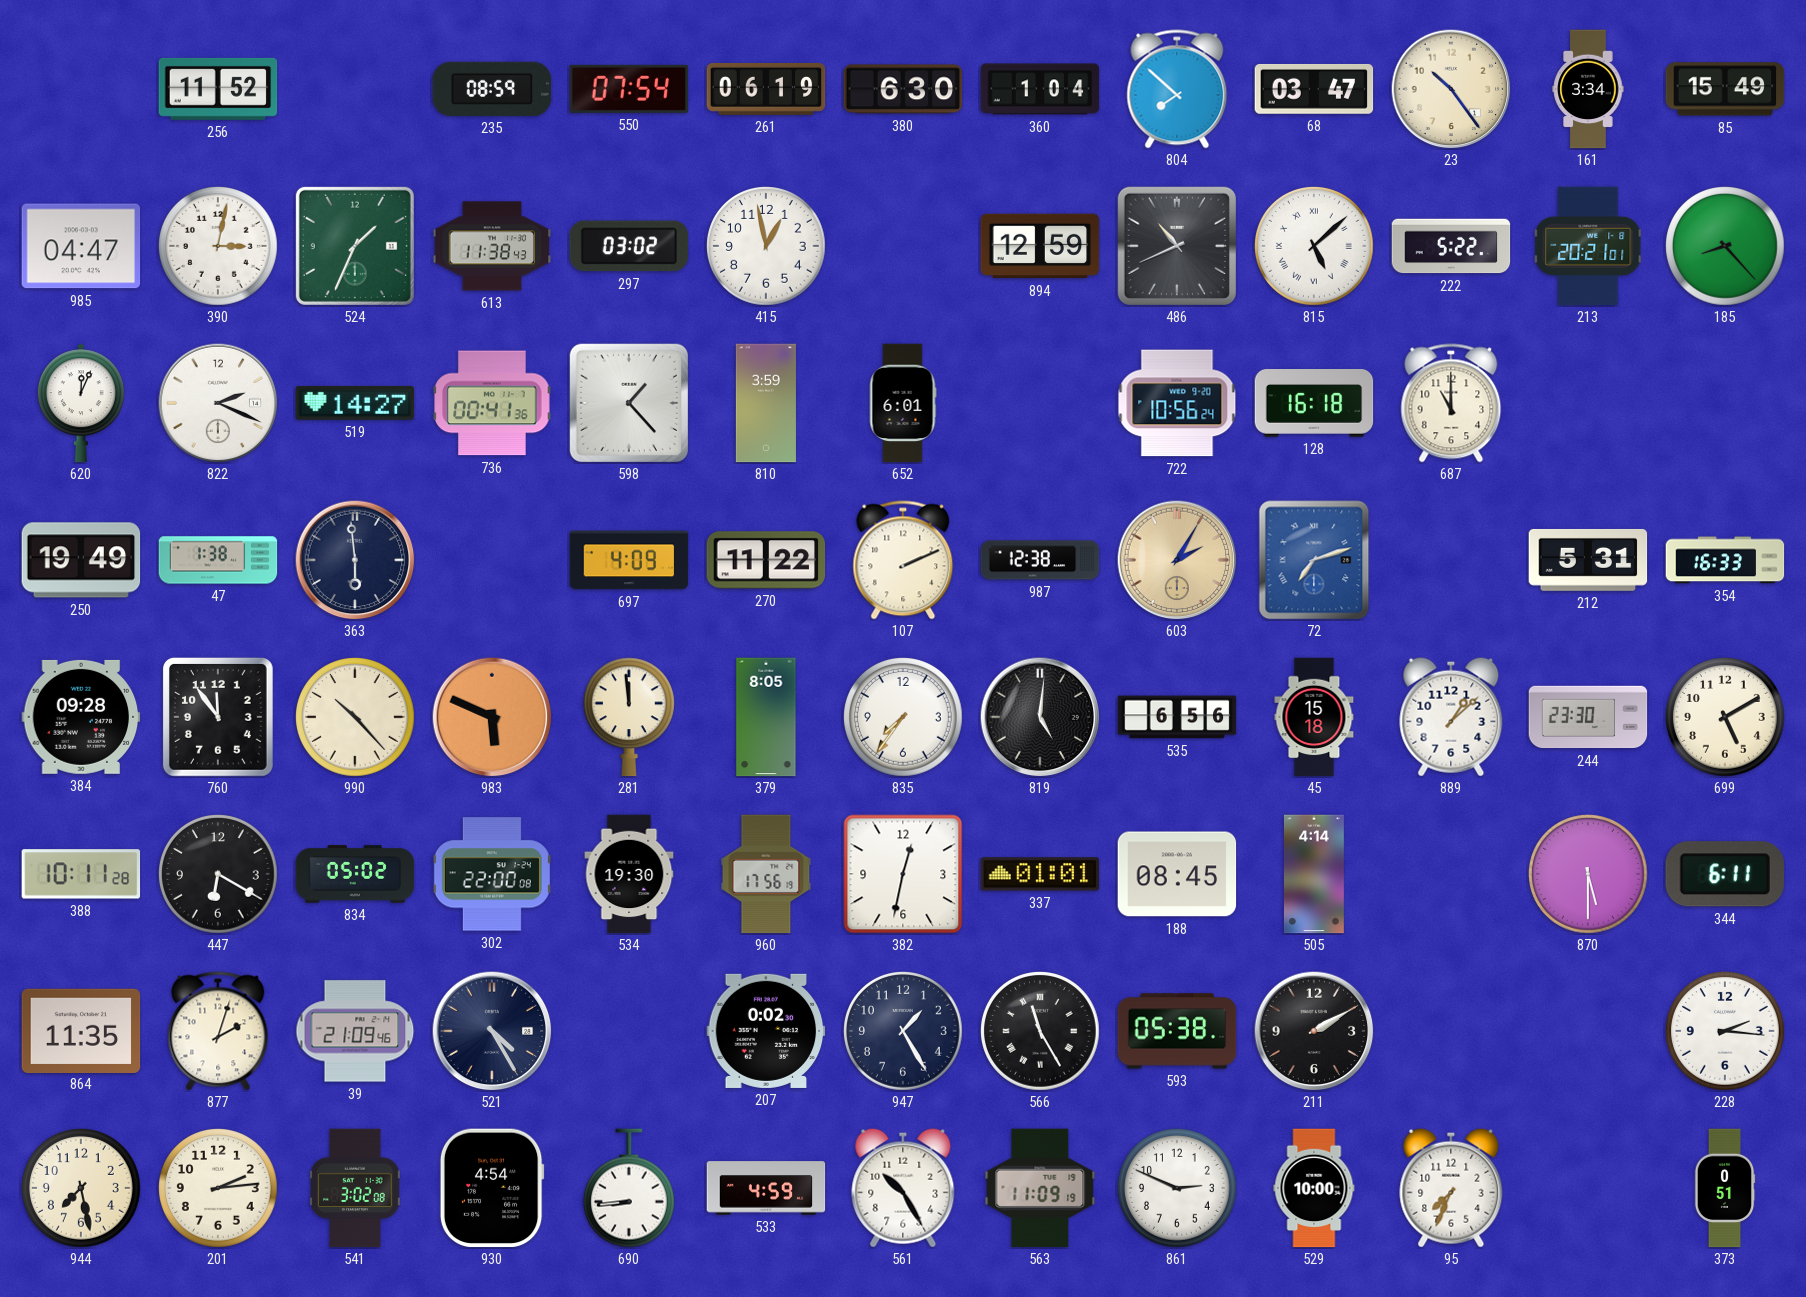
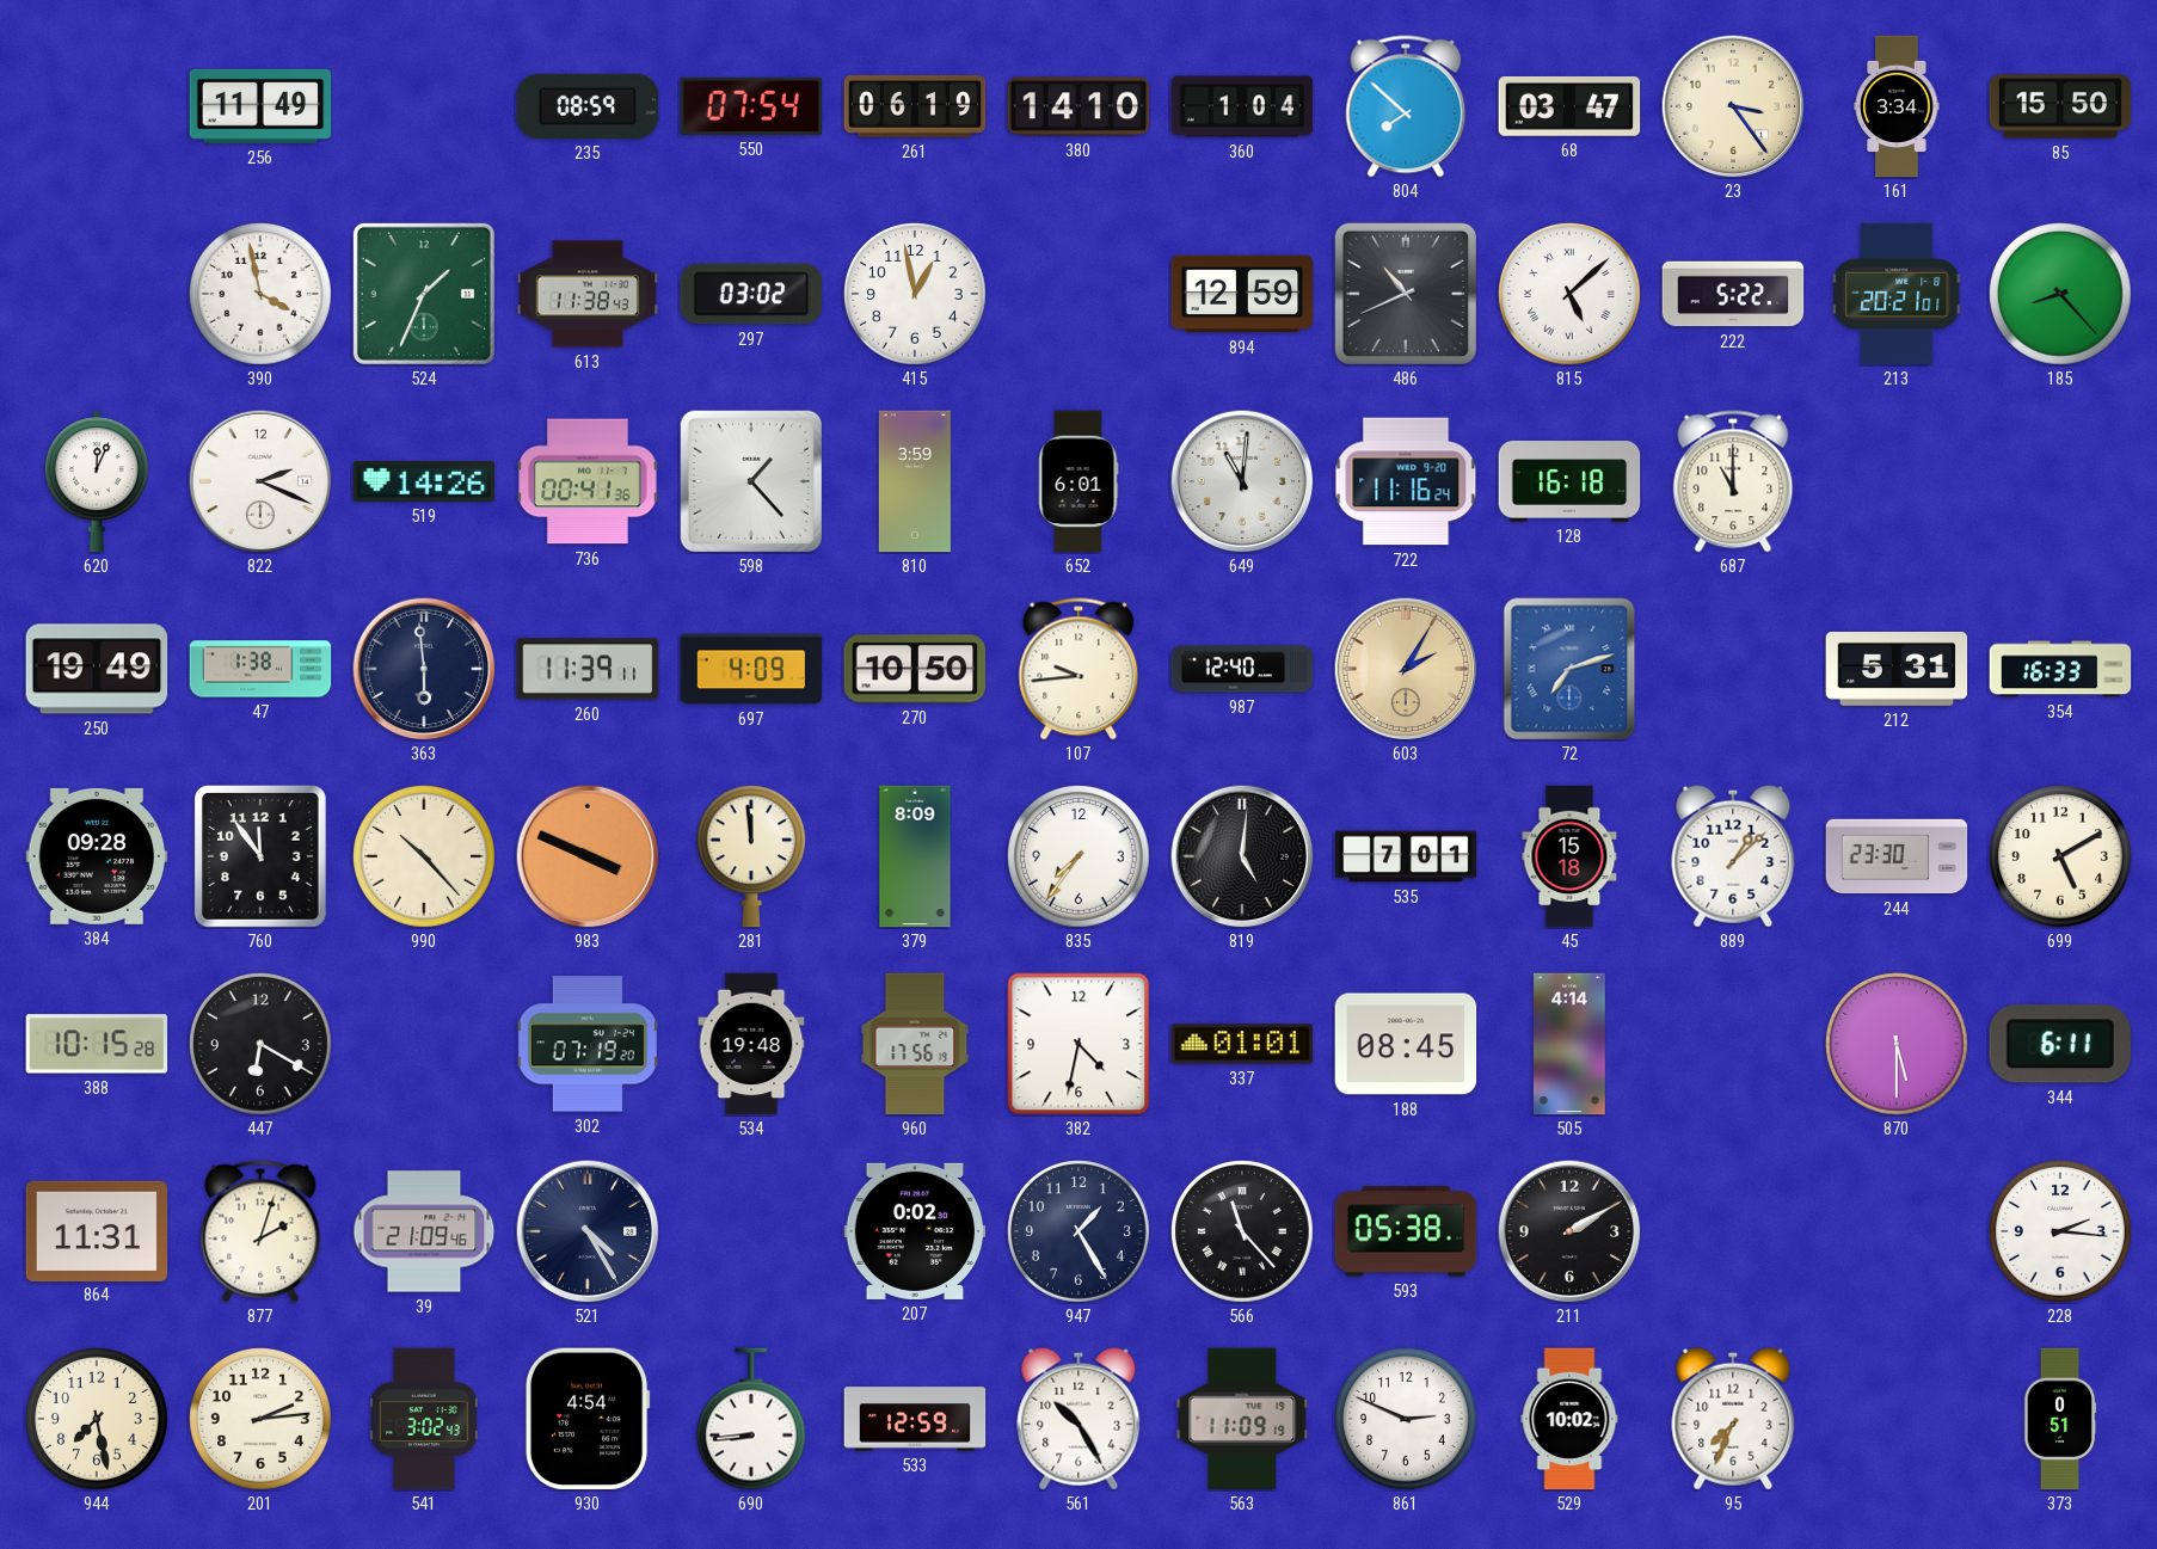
256: 11:52 -> 11:49
380: 6:30 -> 14:10
23: 10:24 -> 3:24
85: 15:49 -> 15:50
985: 04:47 -> none
390: 3:02 -> 3:58
519: 14:27 -> 14:26
649: none -> 11:01
722: 10:56 -> 11:16
260: none -> 11:39
270: 11:22 -> 10:50
107: 2:11 -> 9:44
987: 12:38 -> 12:40
983: 5:49 -> 3:49
379: 8:05 -> 8:09
535: 6:56 -> 7:01
388: 10:11 -> 10:15
834: 05:02 -> none
302: 22:00 -> 07:19
534: 19:30 -> 19:48
382: 12:32 -> 4:32
864: 11:35 -> 11:31
566: 11:25 -> 11:23
541: 3:02:08 -> 3:02:43
533: 4:59 -> 12:59
529: 10:00 -> 10:02
